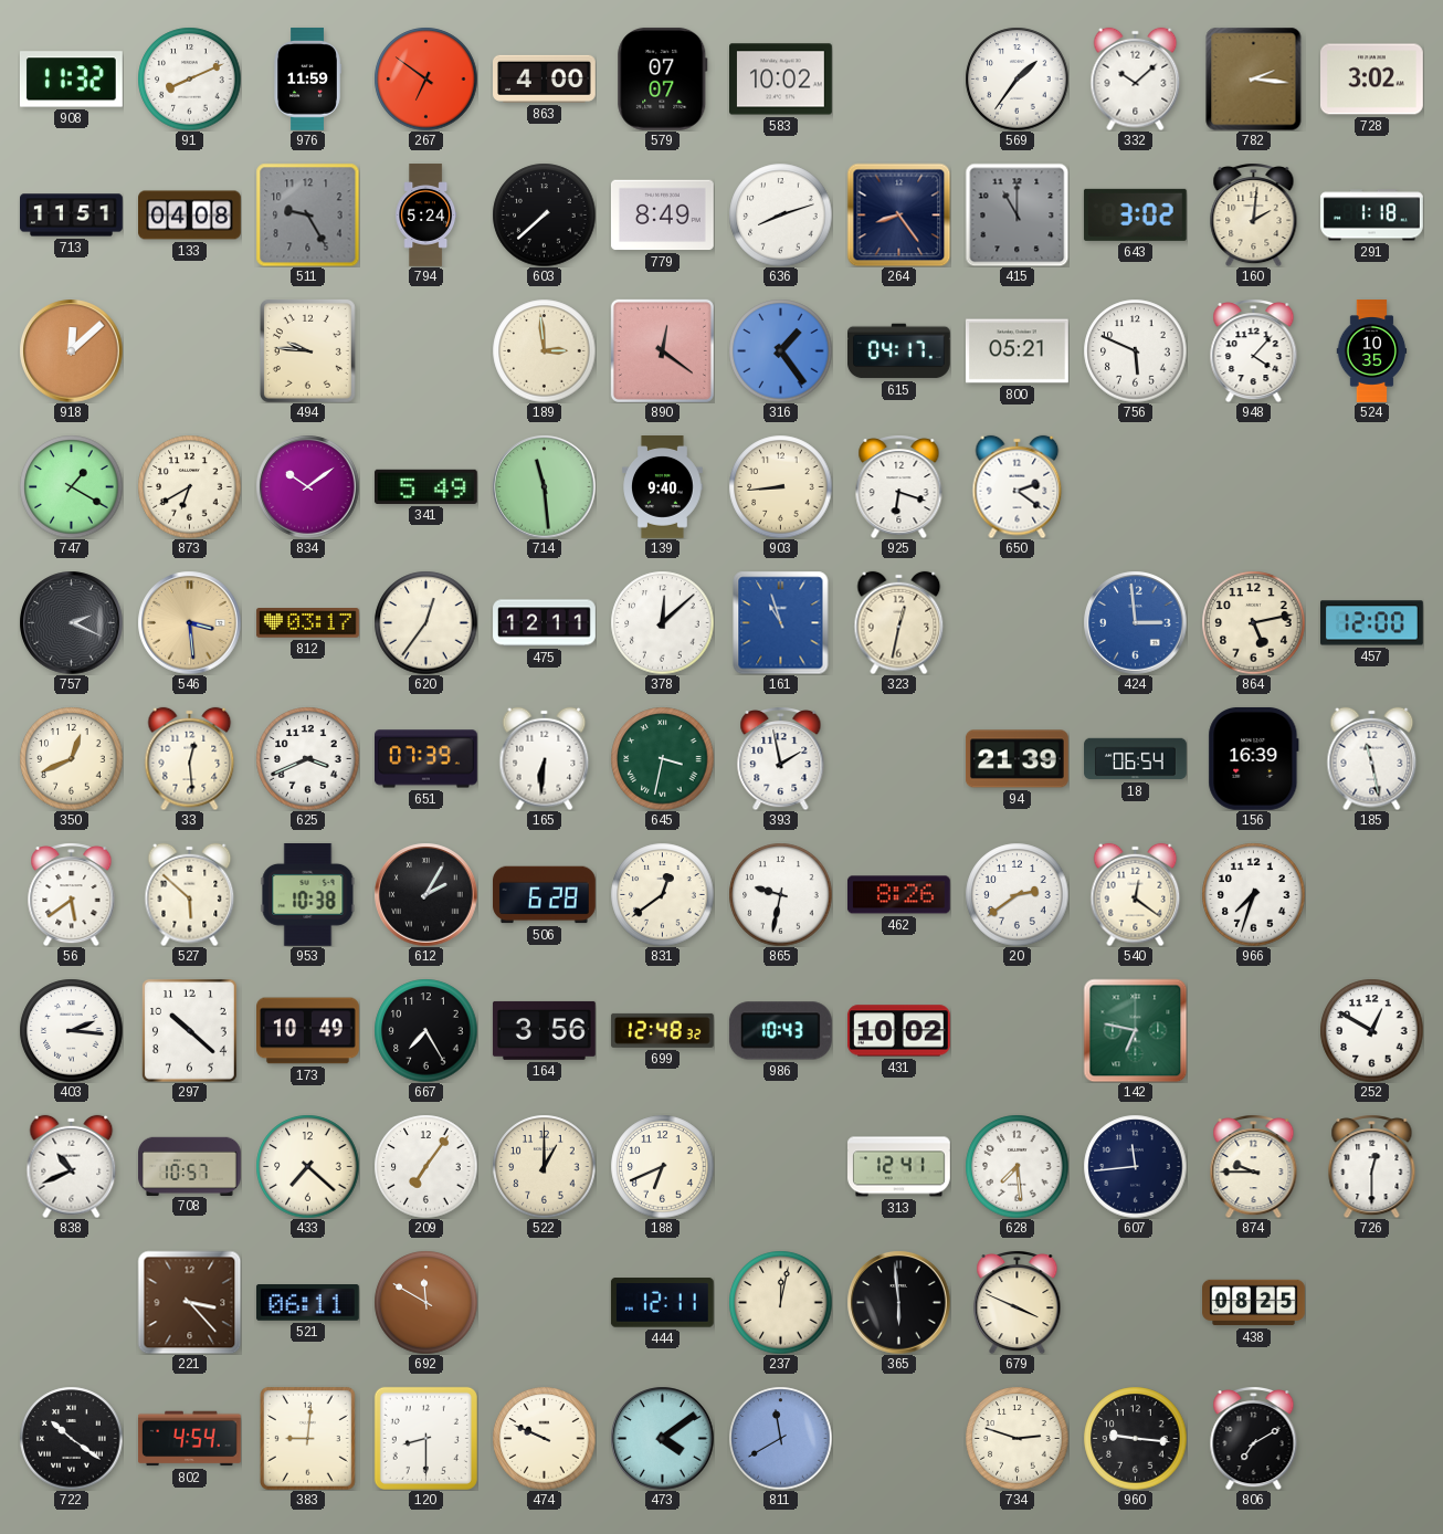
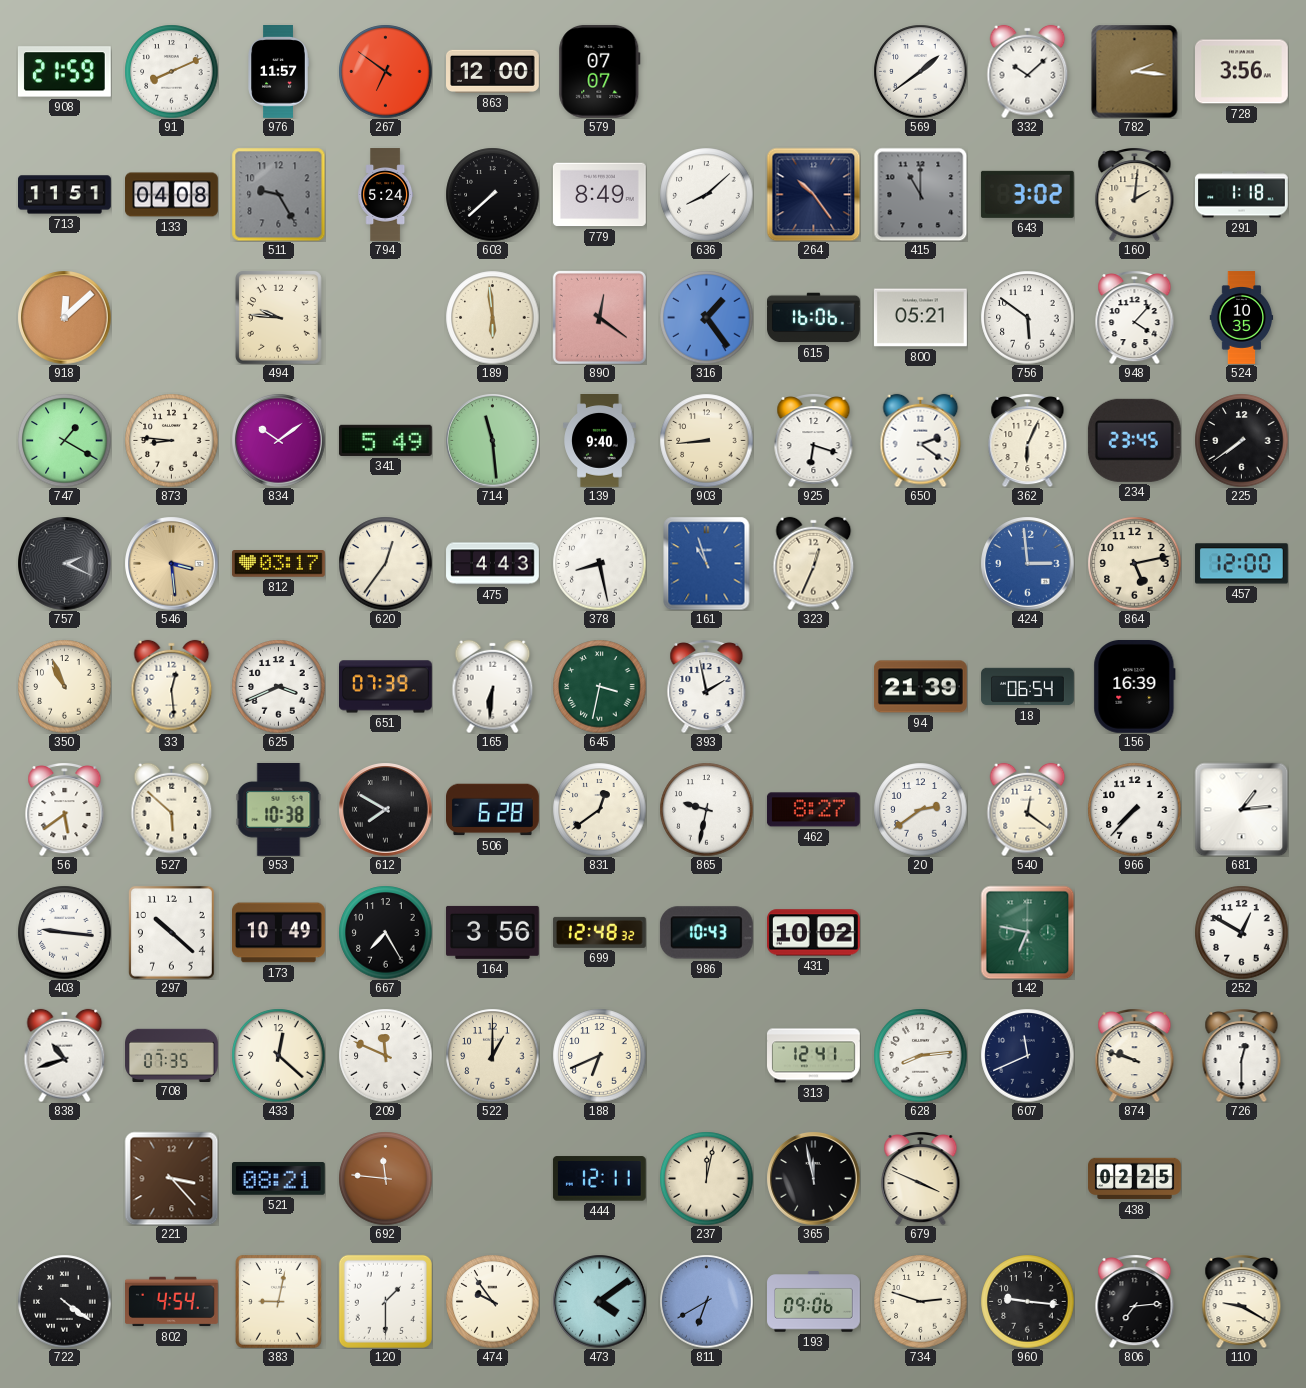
908: 11:32 -> 21:59
976: 11:59 -> 11:57
863: 4:00 -> 12:00
583: 10:02 -> none
569: 1:36 -> 1:39
728: 3:02 -> 3:56
636: 8:12 -> 8:08
264: 8:24 -> 10:24
189: 2:59 -> 5:59
615: 04:17 -> 16:06
756: 5:49 -> 5:51
873: 6:40 -> 8:46
362: none -> 6:04
234: none -> 23:45
225: none -> 7:39
475: 12:11 -> 4:43
378: 12:08 -> 8:28
323: 12:32 -> 12:34
350: 12:41 -> 10:56
185: 11:28 -> none
612: 2:05 -> 7:50
462: 8:26 -> 8:27
966: 7:33 -> 7:37
681: none -> 1:14
403: 2:16 -> 9:16
838: 10:41 -> 10:42
708: 10:57 -> 07:35
433: 7:22 -> 12:22
209: 7:06 -> 11:49
628: 7:29 -> 8:14
607: 11:44 -> 11:41
874: 9:45 -> 9:48
521: 06:11 -> 08:21
692: 11:50 -> 11:46
365: 5:59 -> 11:58
438: 08:25 -> 02:25
722: 10:21 -> 4:21
383: 9:01 -> 9:02
120: 8:30 -> 1:30
474: 9:49 -> 9:54
811: 11:40 -> 6:40
193: none -> 09:06
806: 7:10 -> 7:14
110: none -> 9:20
